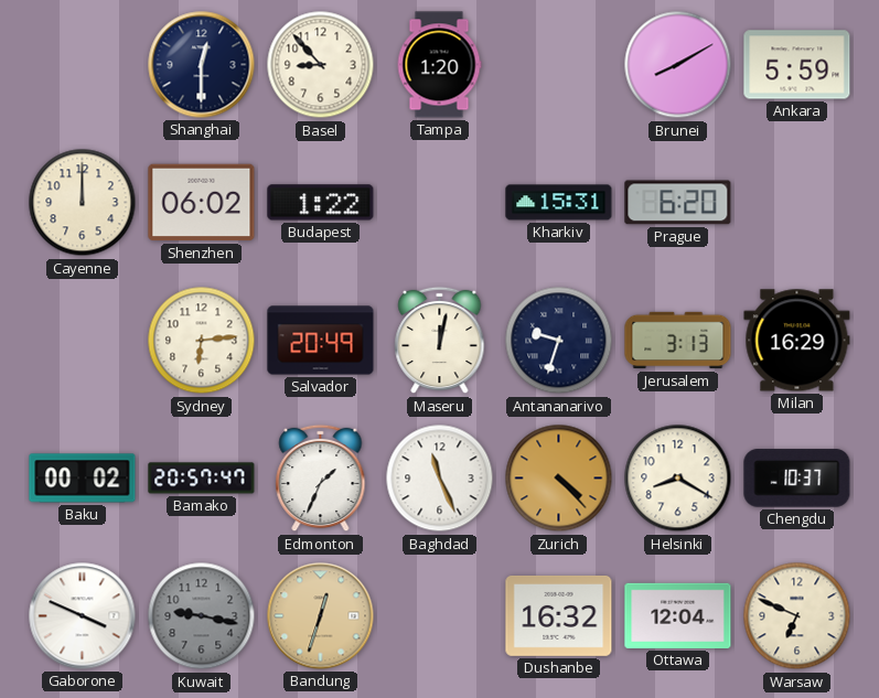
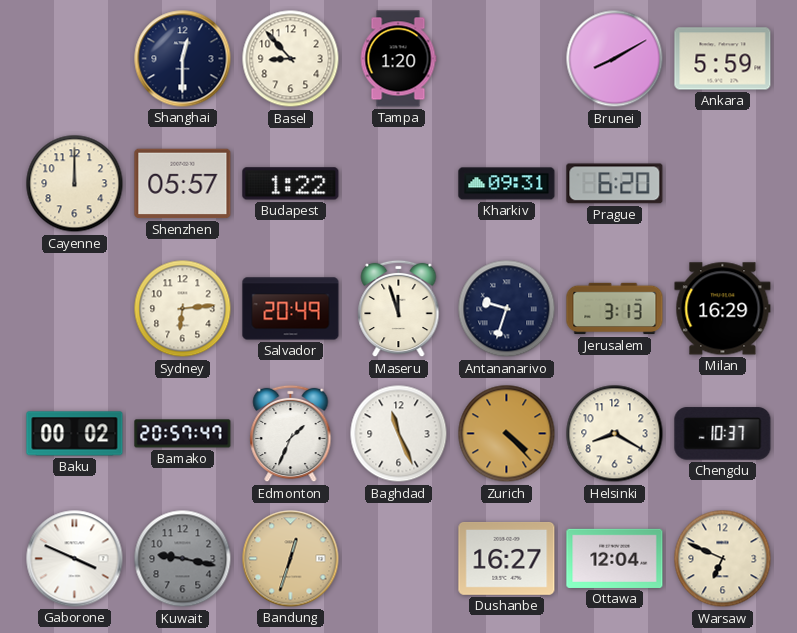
Shenzhen: 06:02 -> 05:57
Kharkiv: 15:31 -> 09:31
Maseru: 12:02 -> 11:57
Dushanbe: 16:32 -> 16:27
